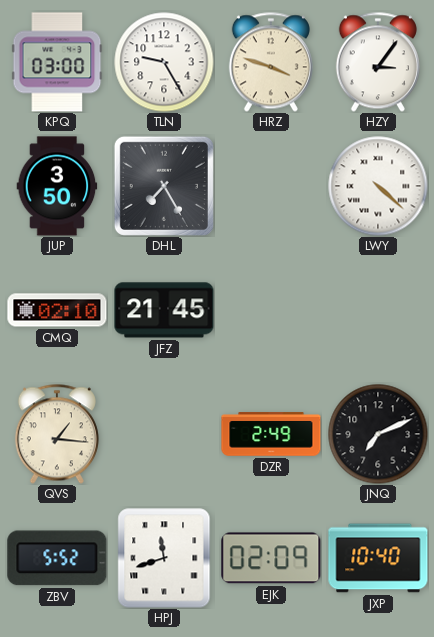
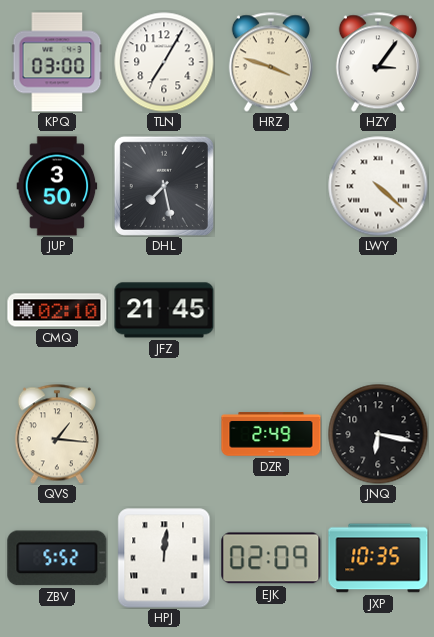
TLN: 9:25 -> 7:05
DHL: 7:25 -> 7:28
JNQ: 7:11 -> 6:17
HPJ: 11:42 -> 12:01
JXP: 10:40 -> 10:35
